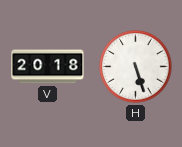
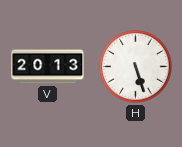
V: 20:18 -> 20:13
